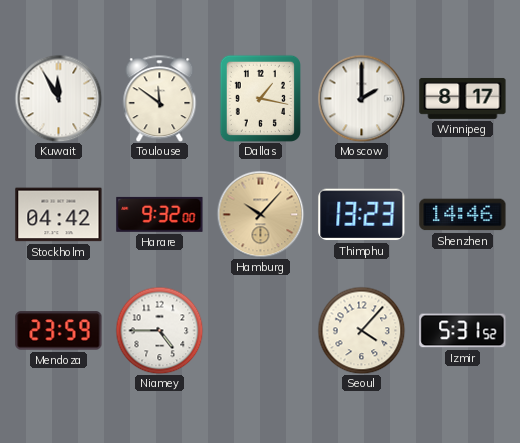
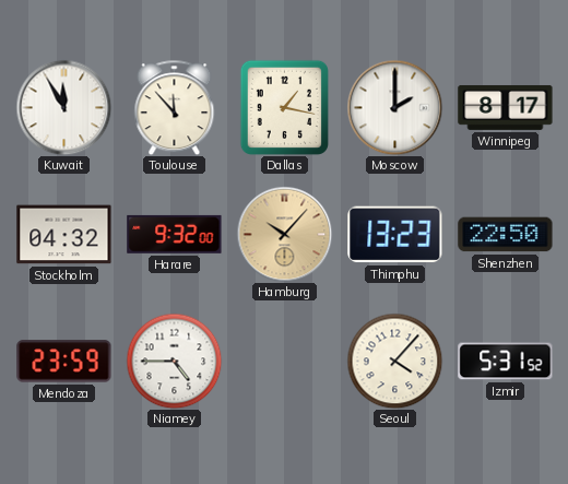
Toulouse: 11:51 -> 11:53
Stockholm: 04:42 -> 04:32
Shenzhen: 14:46 -> 22:50
